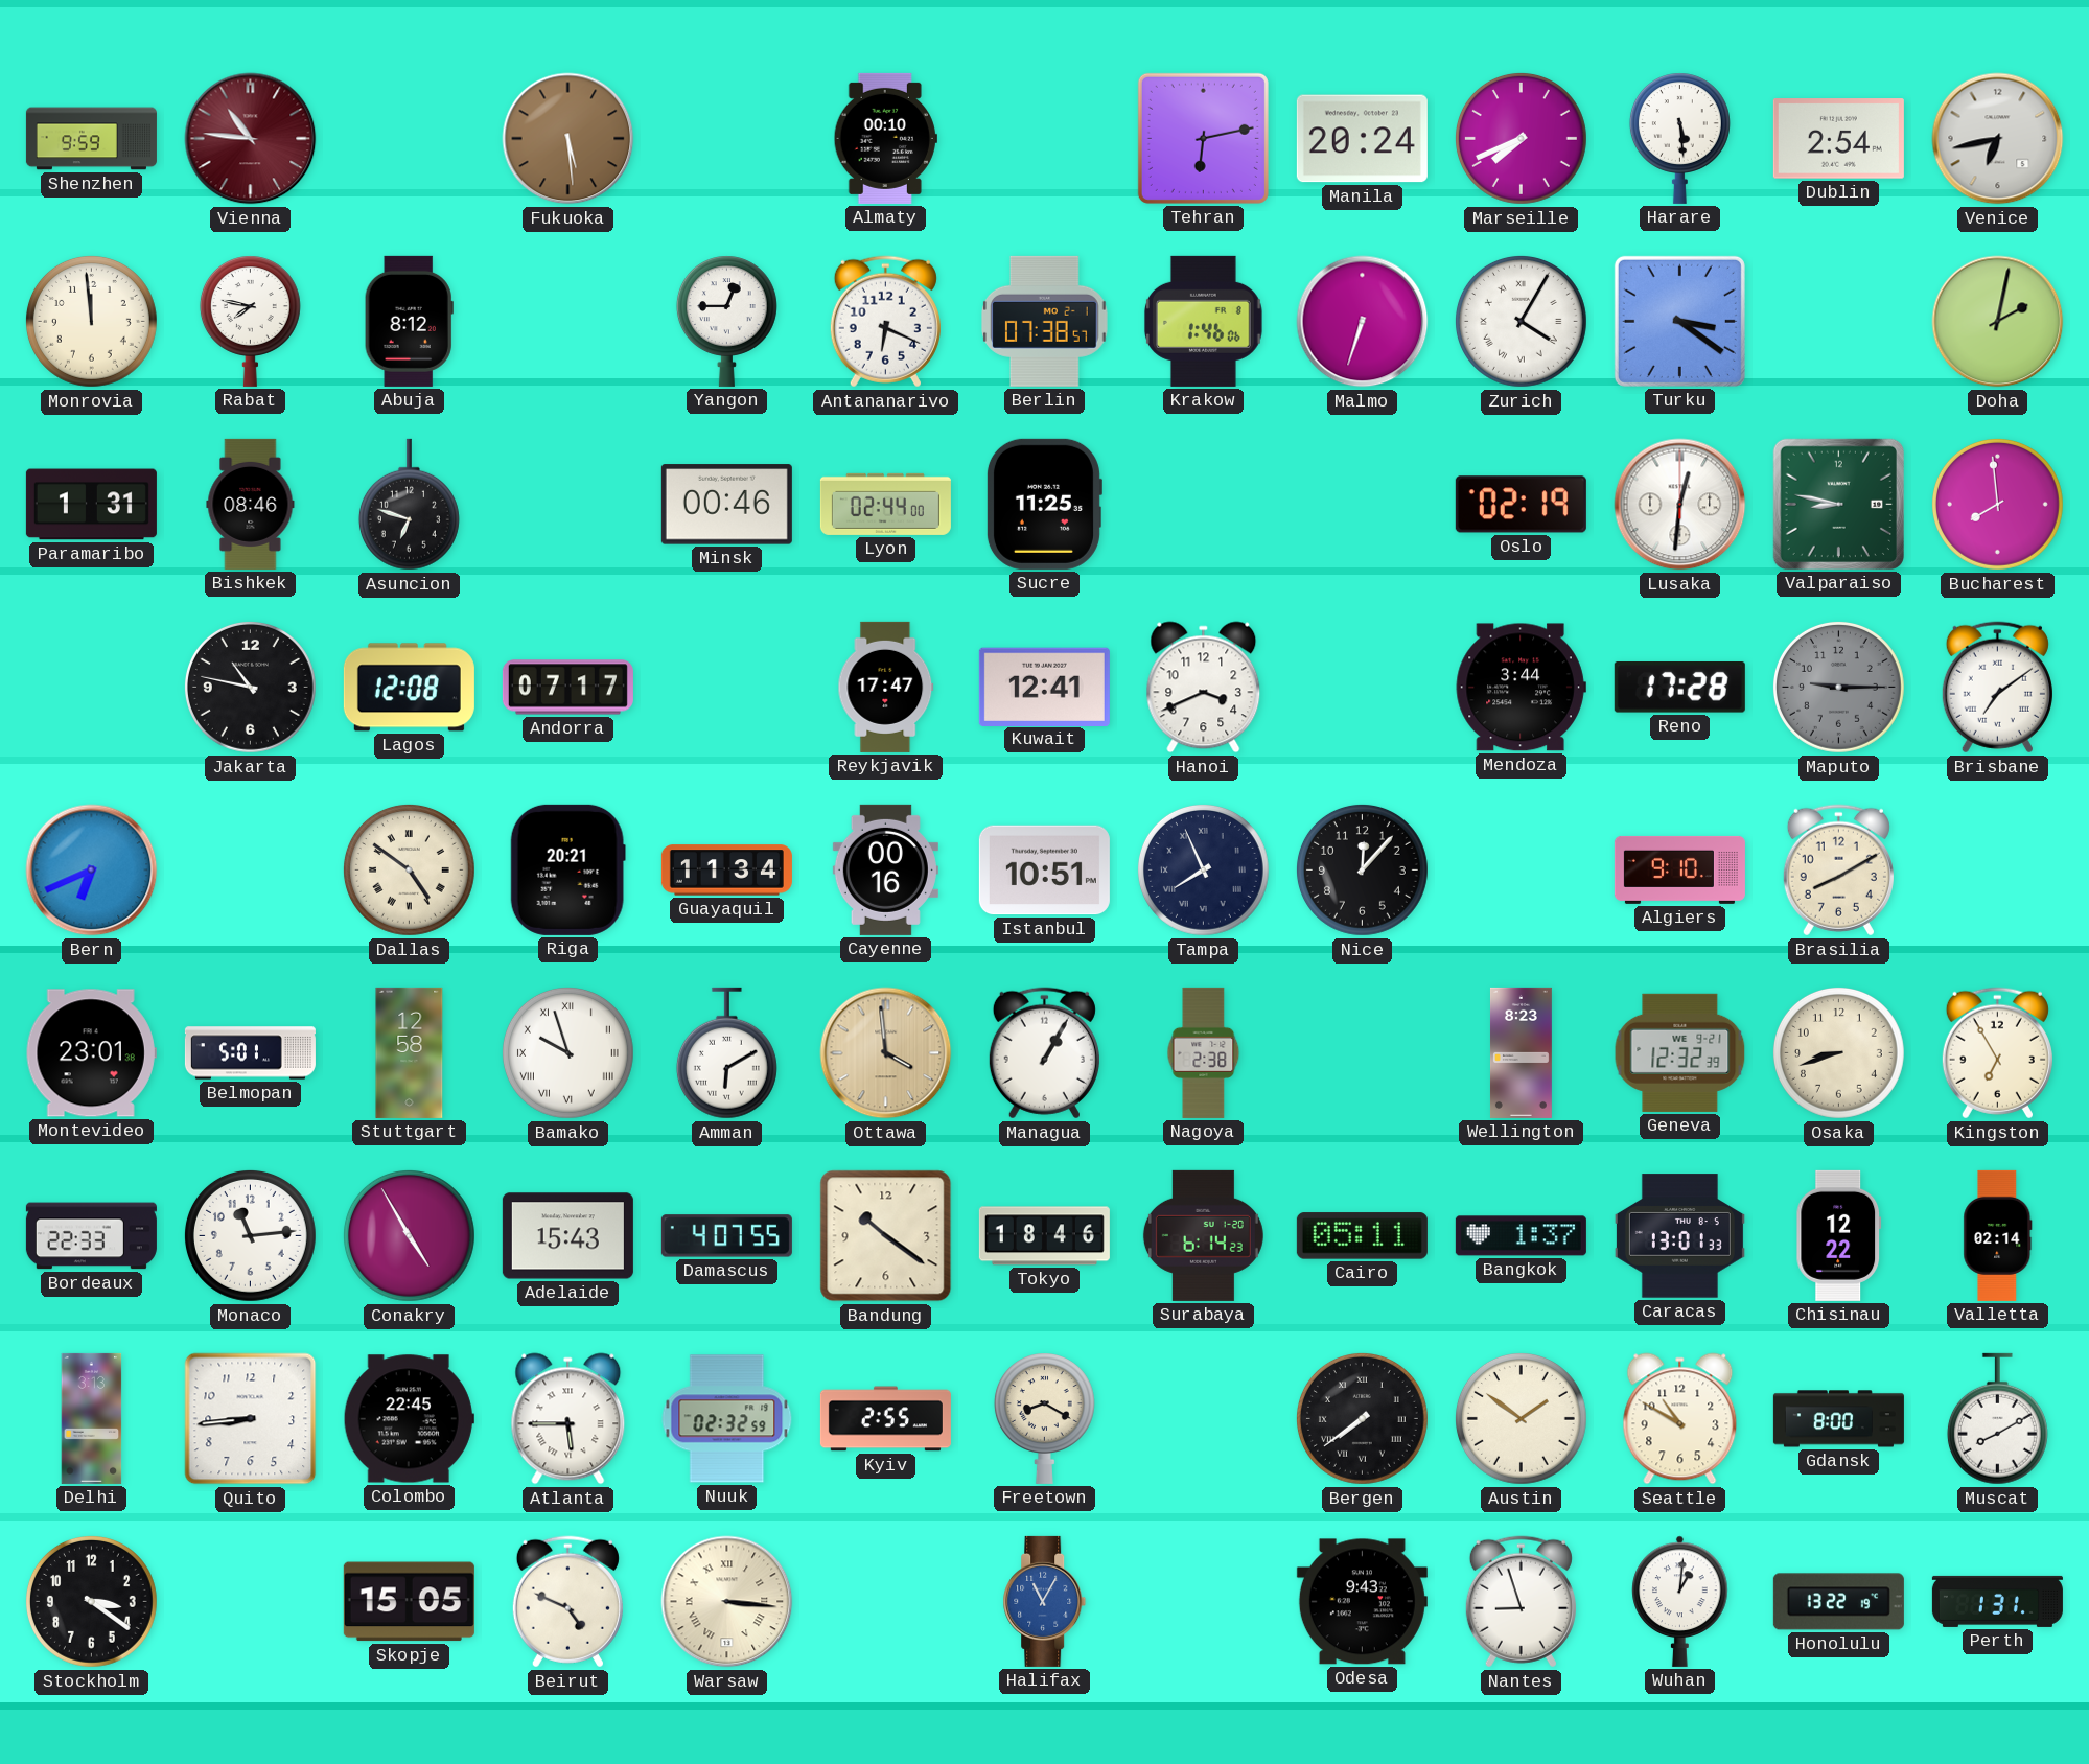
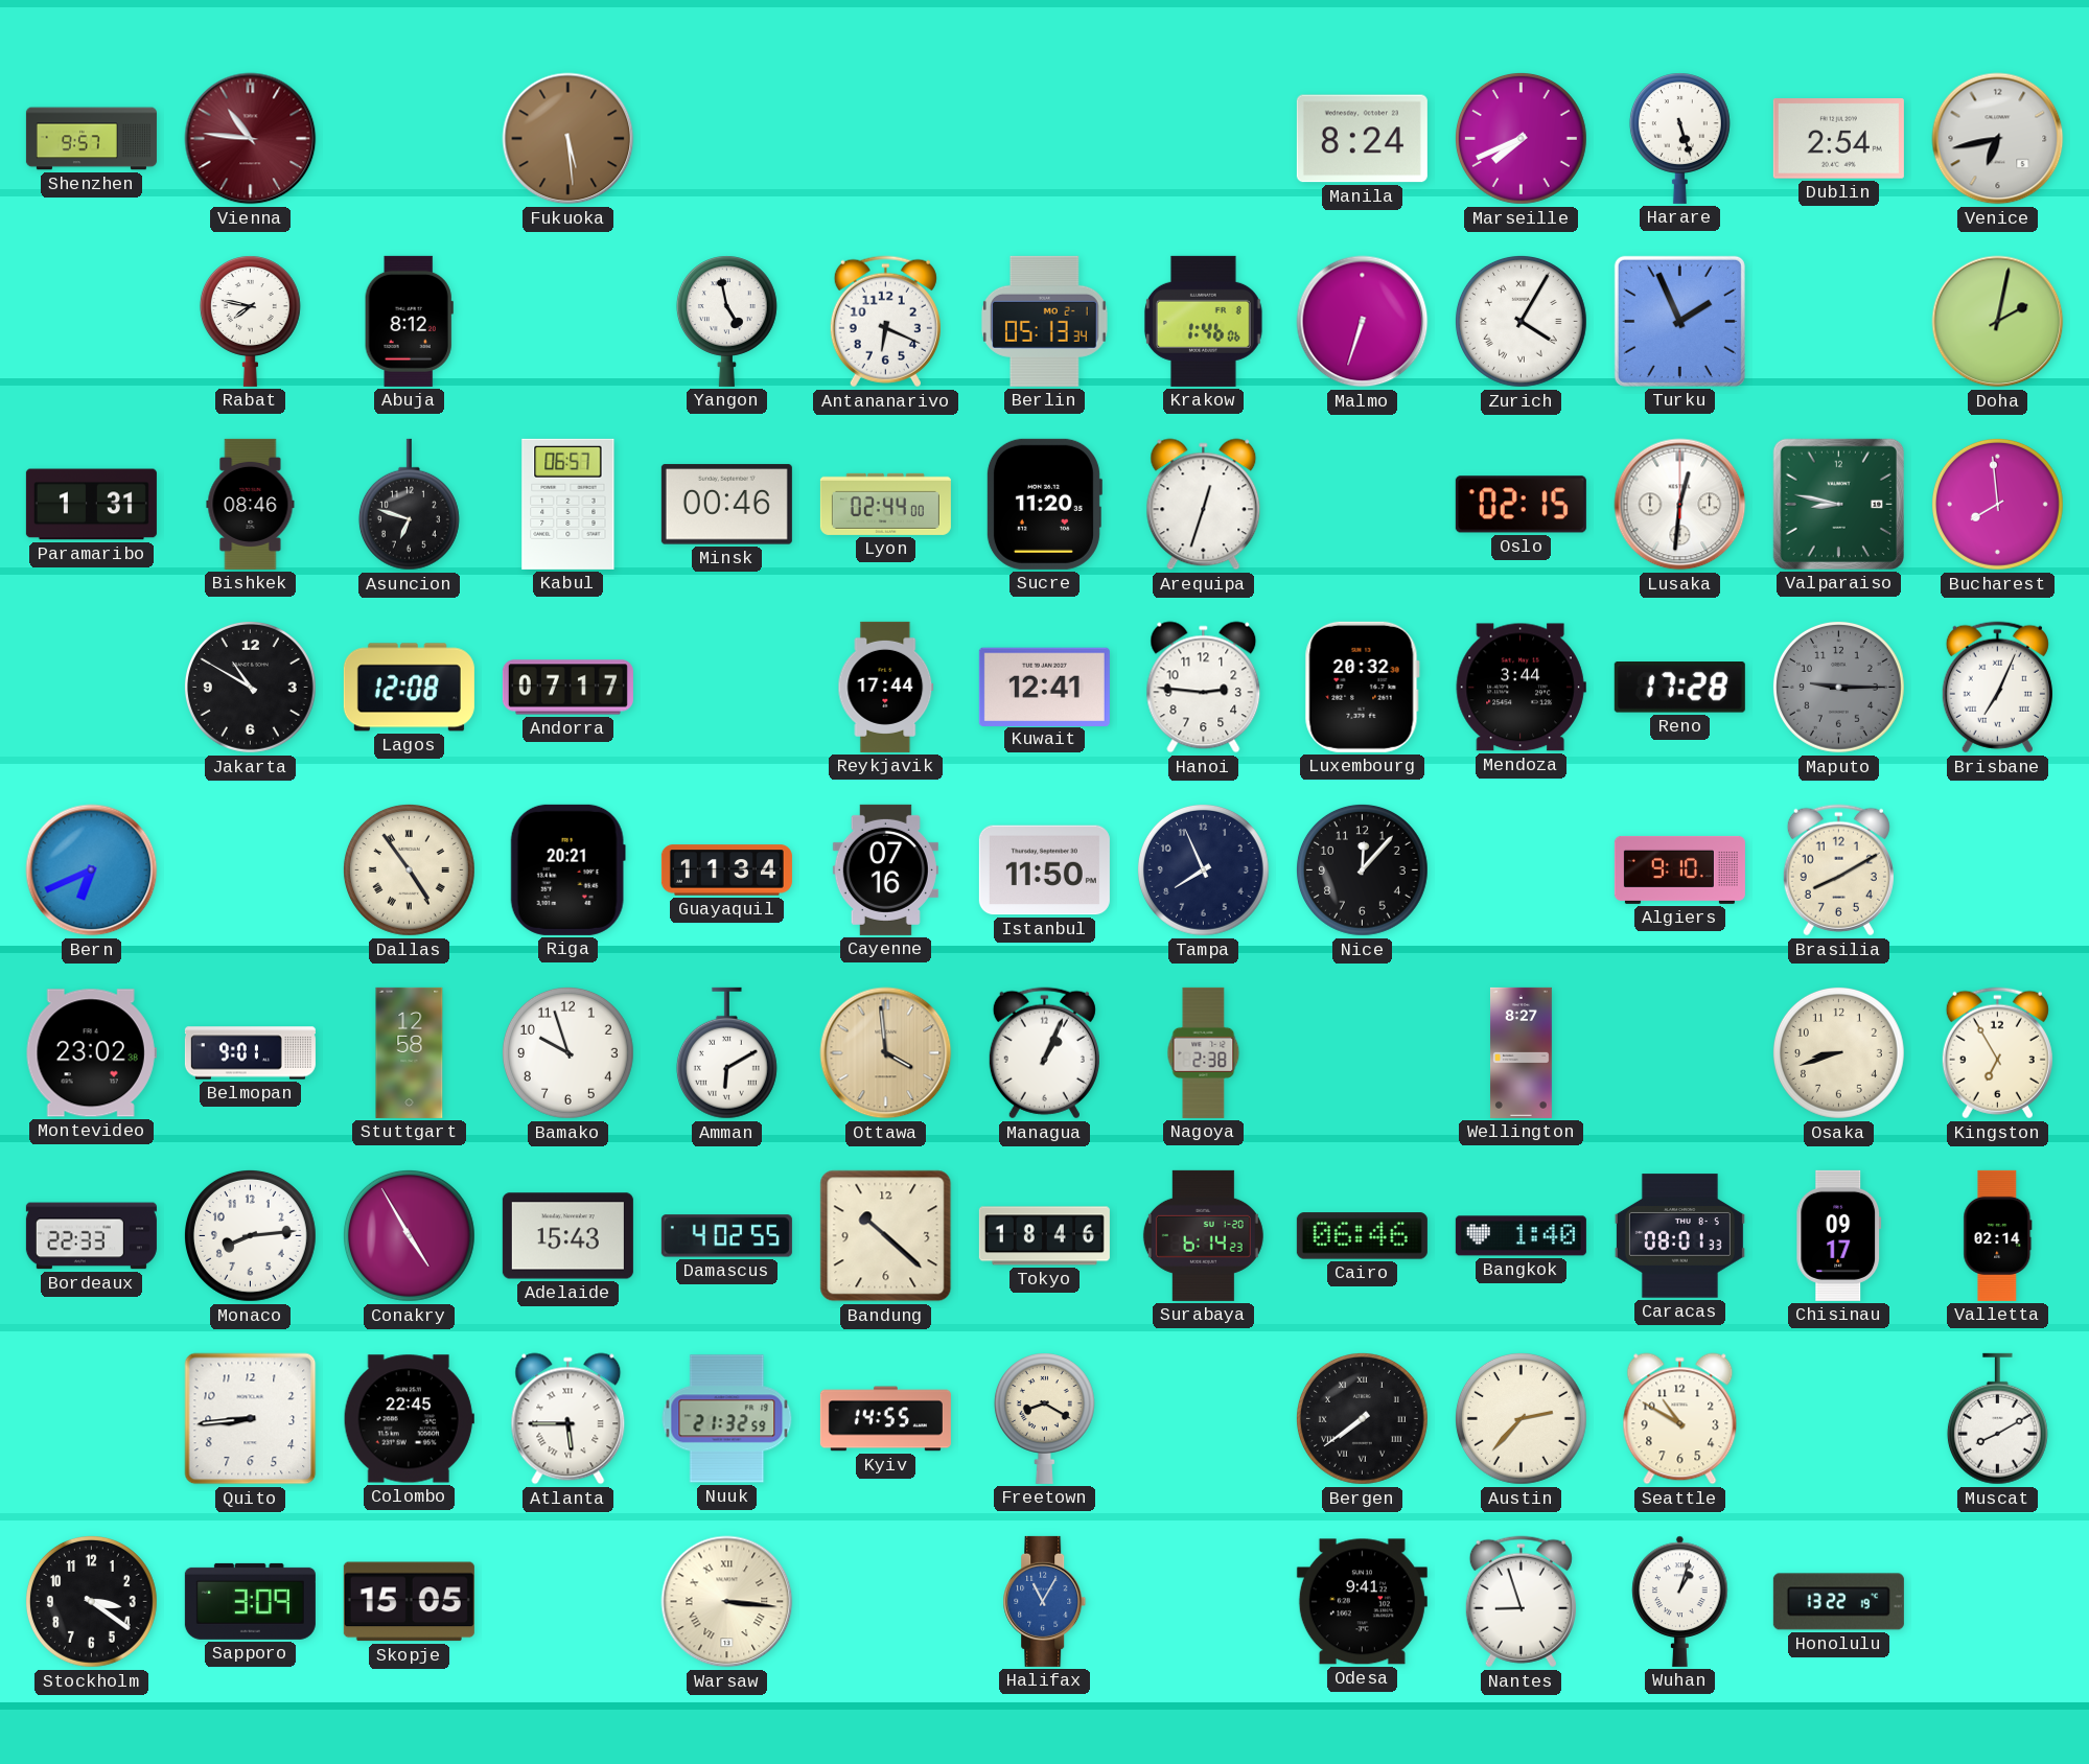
Shenzhen: 9:59 -> 9:57
Almaty: 00:10 -> none
Tehran: 6:13 -> none
Manila: 20:24 -> 8:24
Harare: 5:29 -> 5:27
Monrovia: 11:59 -> none
Yangon: 12:45 -> 4:58
Berlin: 07:38 -> 05:13
Turku: 3:21 -> 1:56
Kabul: none -> 06:57
Sucre: 11:25 -> 11:20
Arequipa: none -> 12:33
Oslo: 02:19 -> 02:15
Jakarta: 10:47 -> 10:50
Reykjavik: 17:47 -> 17:44
Hanoi: 3:41 -> 2:46
Luxembourg: none -> 20:32
Brisbane: 7:09 -> 7:04
Dallas: 4:51 -> 4:54
Cayenne: 00:16 -> 07:16
Istanbul: 10:51 -> 11:50
Tampa numerals: Roman -> Arabic
Montevideo: 23:01 -> 23:02
Belmopan: 5:01 -> 9:01
Bamako numerals: Roman -> Arabic
Managua: 1:05 -> 1:04
Wellington: 8:23 -> 8:27
Geneva: 12:32 -> none
Monaco: 11:14 -> 8:14
Damascus: 4:07 -> 4:02
Bandung: 10:21 -> 10:22
Cairo: 05:11 -> 06:46
Bangkok: 1:37 -> 1:40
Caracas: 13:01 -> 08:01
Chisinau: 12:22 -> 09:17
Delhi: 3:13 -> none
Nuuk: 02:32 -> 21:32
Kyiv: 2:55 -> 14:55
Austin: 1:51 -> 2:37
Gdansk: 8:00 -> none
Sapporo: none -> 3:09
Beirut: 4:49 -> none
Odesa: 9:43 -> 9:41
Wuhan: 1:01 -> 1:03
Perth: 1:31 -> none
